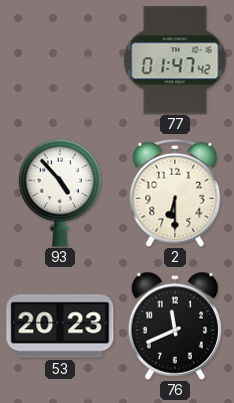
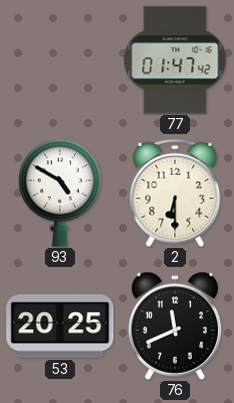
93: 4:53 -> 4:50
53: 20:23 -> 20:25
